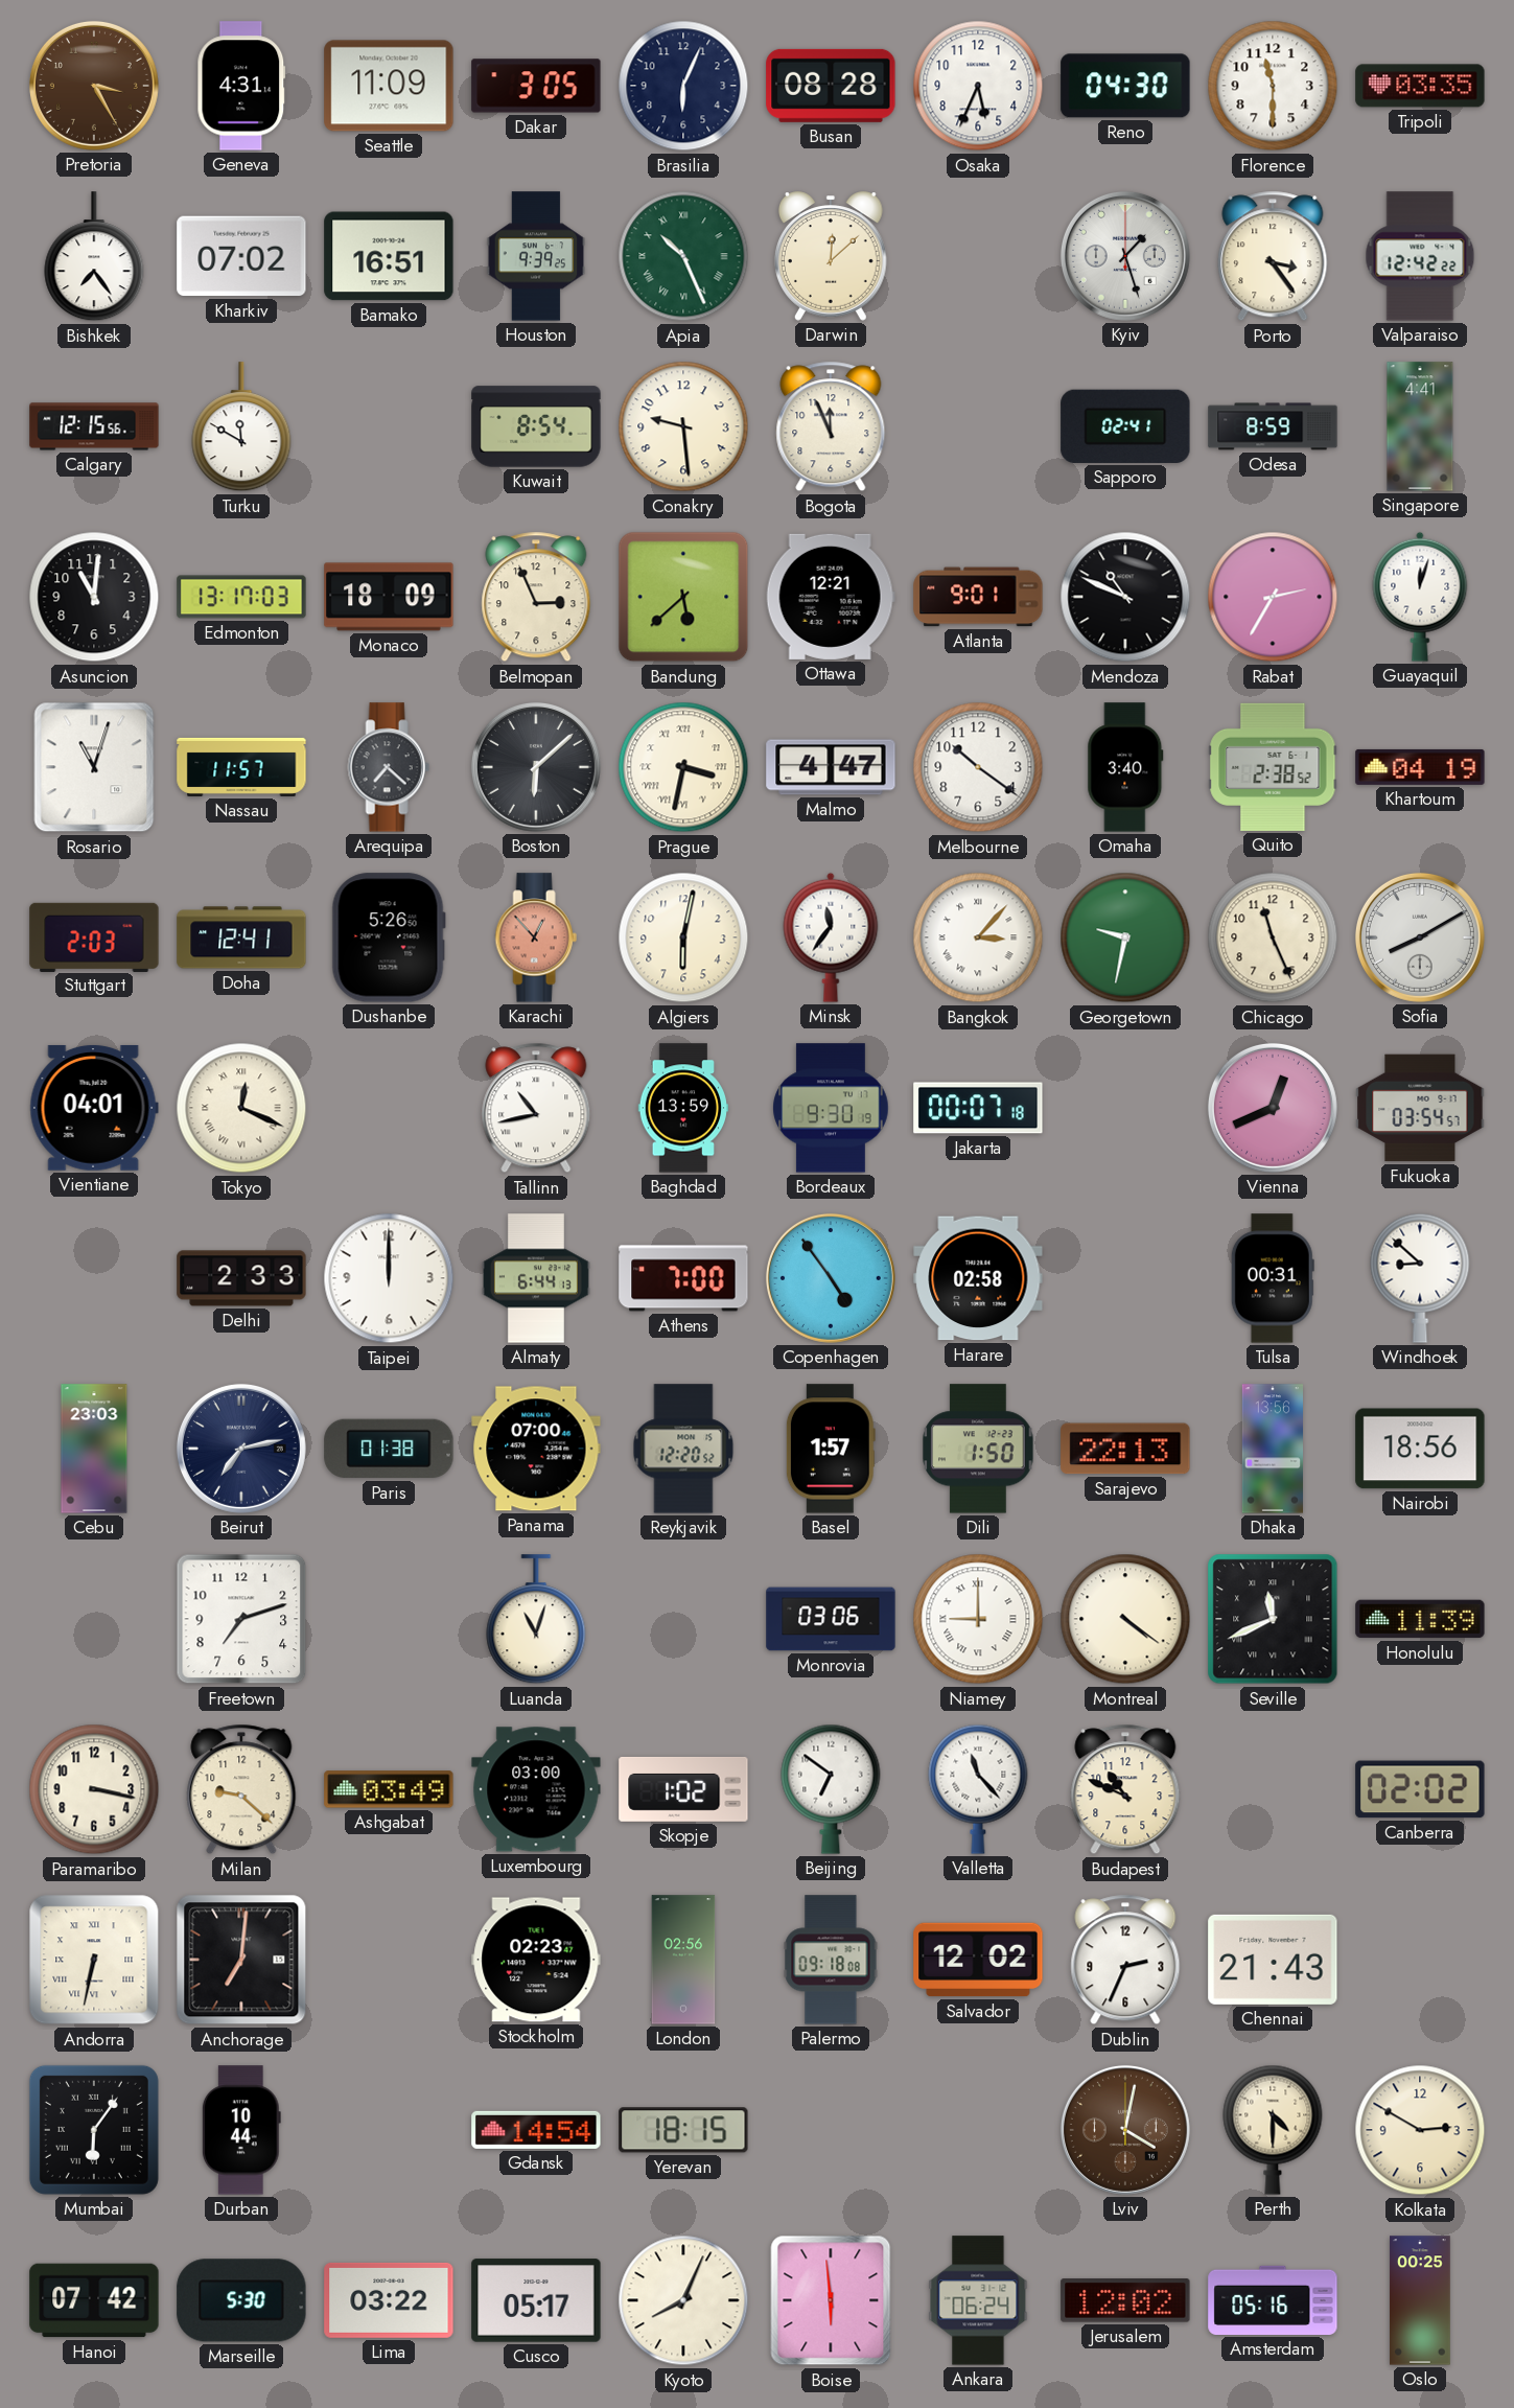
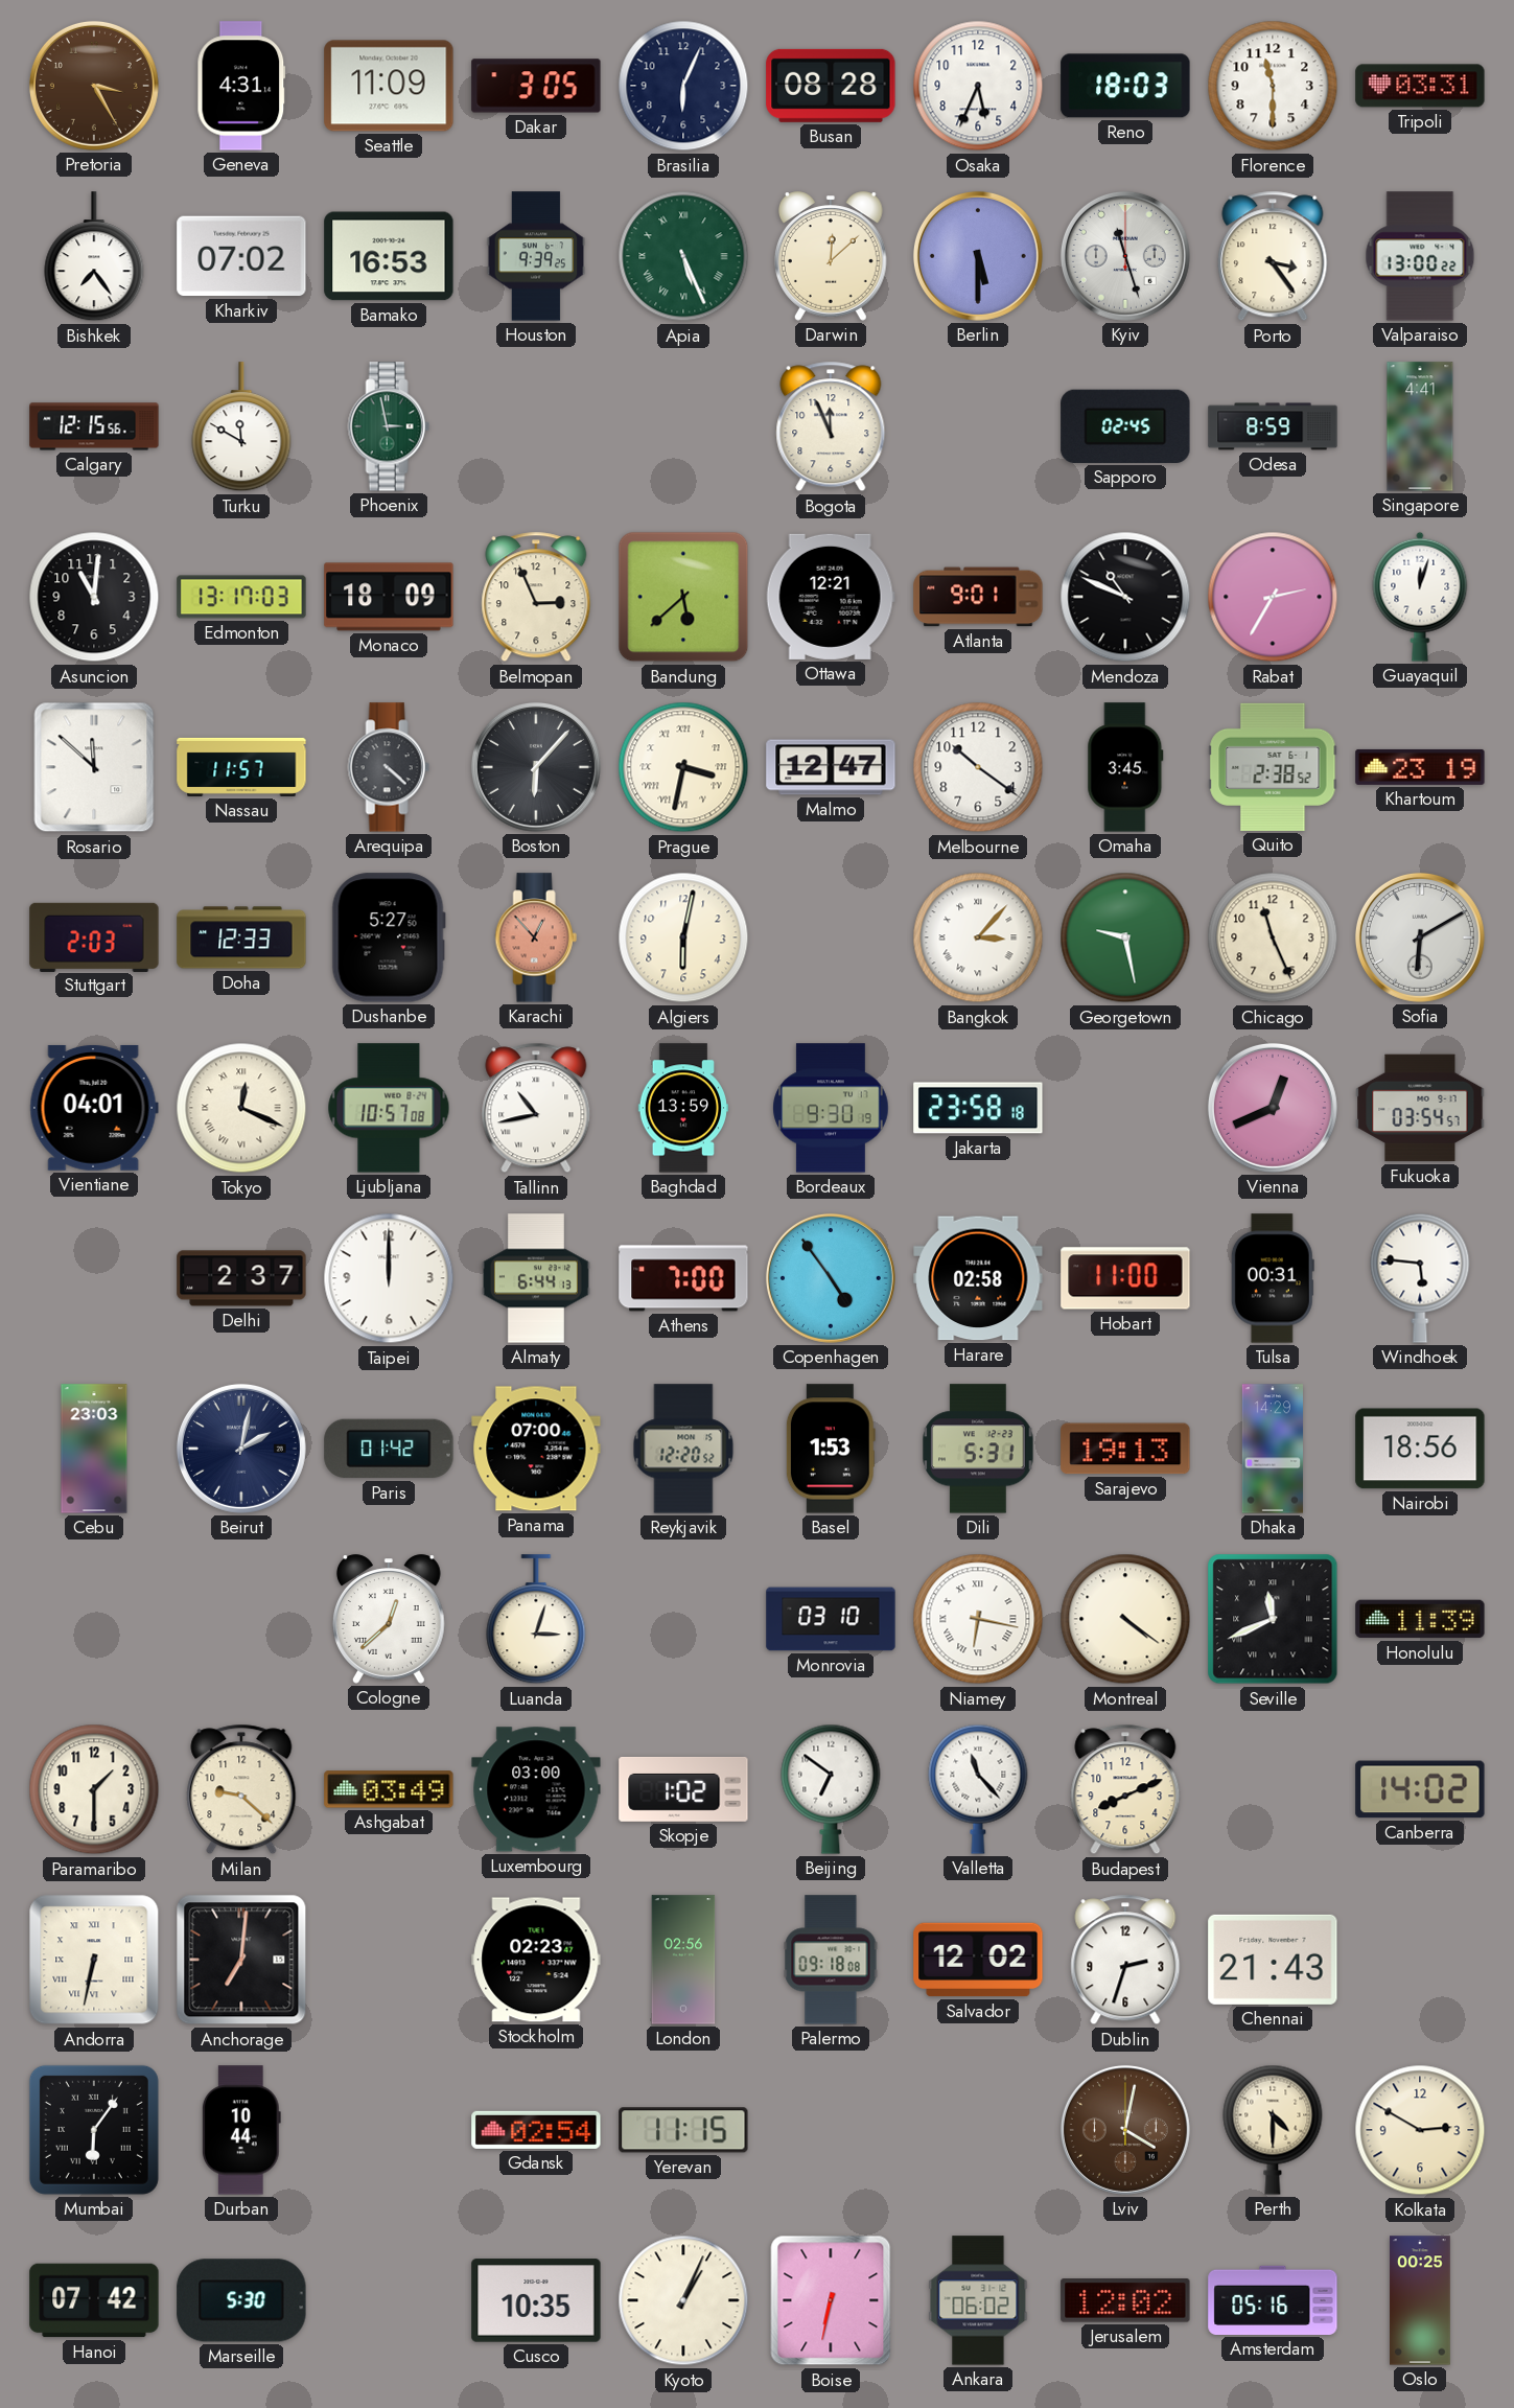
Reno: 04:30 -> 18:03
Tripoli: 03:35 -> 03:31
Bamako: 16:51 -> 16:53
Apia: 10:26 -> 5:26
Berlin: none -> 5:30
Kyiv: 1:27 -> 11:27
Valparaiso: 12:42 -> 13:00
Phoenix: none -> 2:58
Kuwait: 8:54 -> none
Conakry: 9:29 -> none
Sapporo: 02:41 -> 02:45
Rosario: 11:03 -> 11:52
Arequipa: 7:22 -> 4:22
Boston: 6:08 -> 6:07
Malmo: 4:47 -> 12:47
Omaha: 3:40 -> 3:45
Khartoum: 04:19 -> 23:19
Doha: 12:41 -> 12:33
Dushanbe: 5:26 -> 5:27
Minsk: 11:36 -> none
Georgetown: 9:32 -> 9:28
Sofia: 8:10 -> 6:10
Ljubljana: none -> 10:57
Jakarta: 00:07 -> 23:58
Delhi: 2:33 -> 2:37
Hobart: none -> 11:00
Windhoek: 8:52 -> 5:46
Beirut: 7:13 -> 2:02
Paris: 01:38 -> 01:42
Basel: 1:57 -> 1:53
Dili: 1:50 -> 5:31
Sarajevo: 22:13 -> 19:13
Dhaka: 13:56 -> 14:29
Freetown: 7:12 -> none
Cologne: none -> 12:38
Luanda: 11:03 -> 3:03
Monrovia: 03:06 -> 03:10
Niamey: 9:00 -> 6:17
Paramaribo: 3:17 -> 1:30
Budapest: 10:49 -> 8:11
Canberra: 02:02 -> 14:02
Dublin: 2:34 -> 2:33
Gdansk: 14:54 -> 02:54
Yerevan: 18:15 -> 11:15
Lima: 03:22 -> none
Cusco: 05:17 -> 10:35
Kyoto: 8:04 -> 1:04
Boise: 5:59 -> 6:32
Ankara: 06:24 -> 06:02
